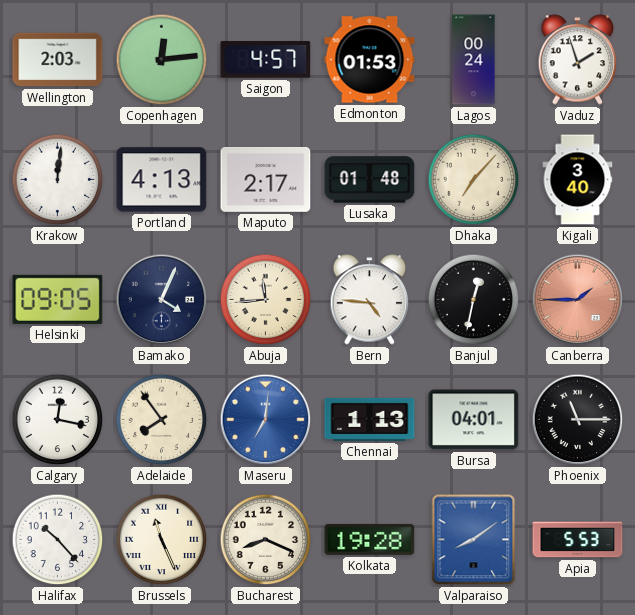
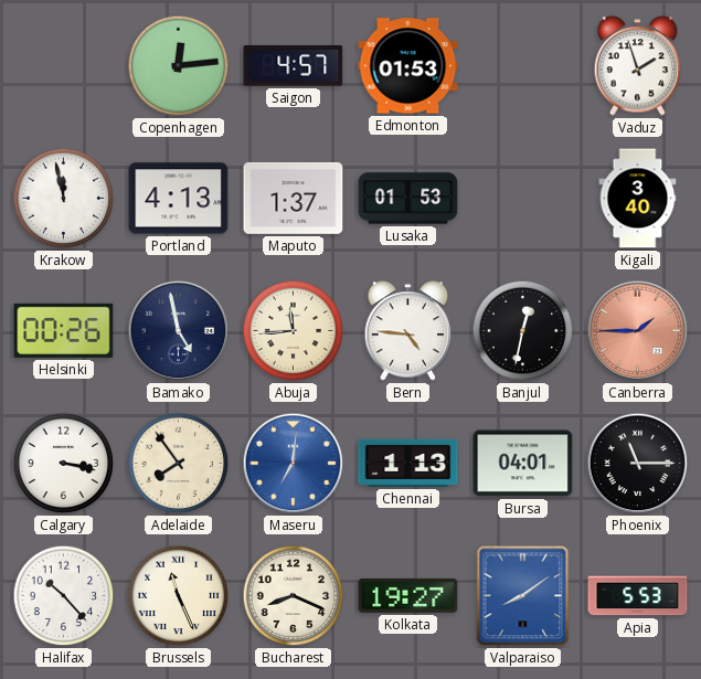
Wellington: 2:03 -> none
Lagos: 00:24 -> none
Krakow: 12:01 -> 11:58
Maputo: 2:17 -> 1:37
Lusaka: 01:48 -> 01:53
Dhaka: 7:07 -> none
Helsinki: 09:05 -> 00:26
Bamako: 4:04 -> 4:58
Calgary: 12:17 -> 3:17
Kolkata: 19:28 -> 19:27
